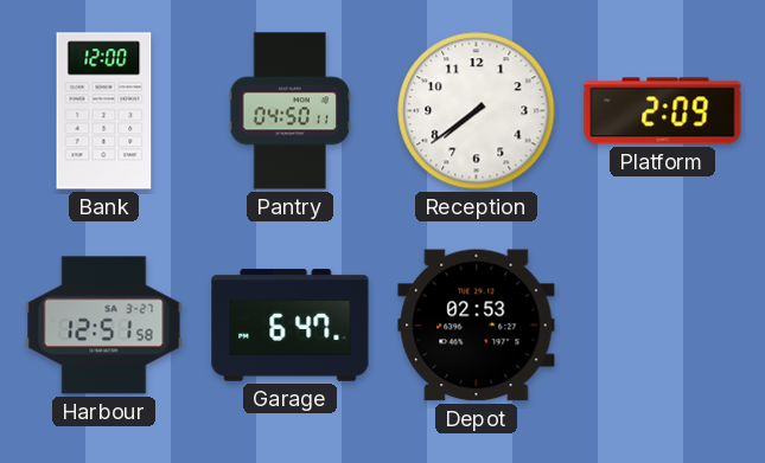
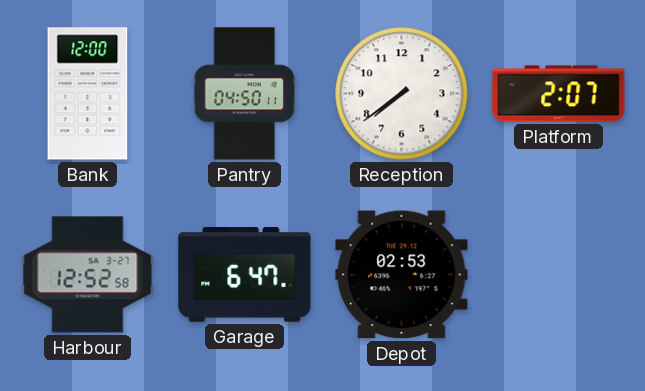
Platform: 2:09 -> 2:07
Harbour: 12:51 -> 12:52
